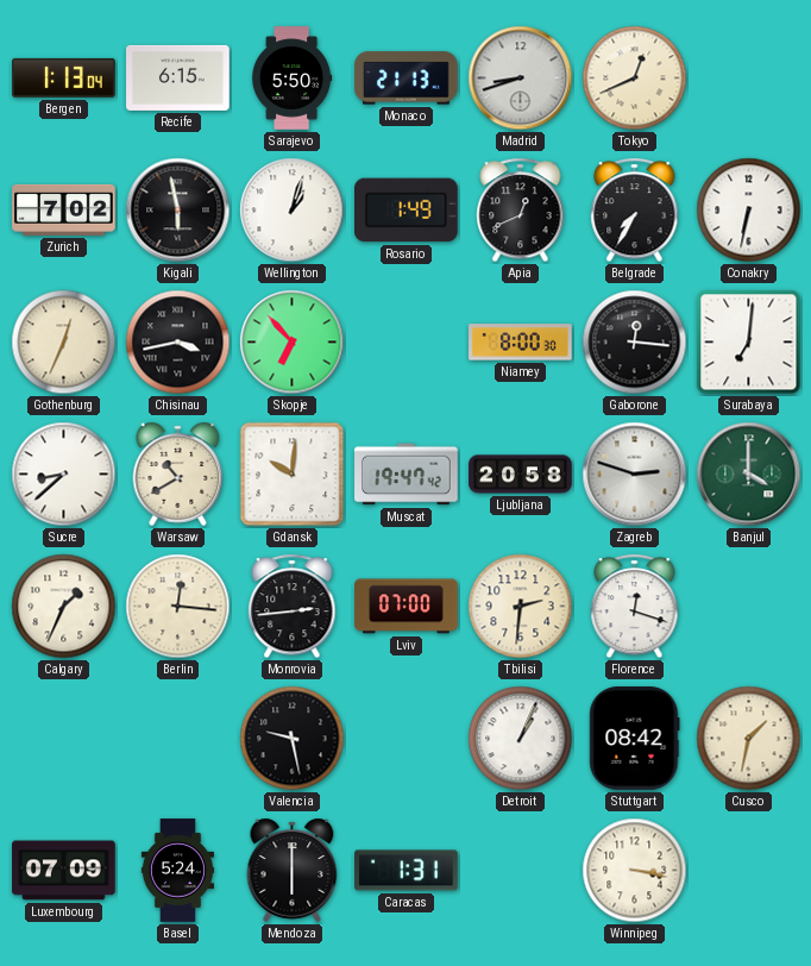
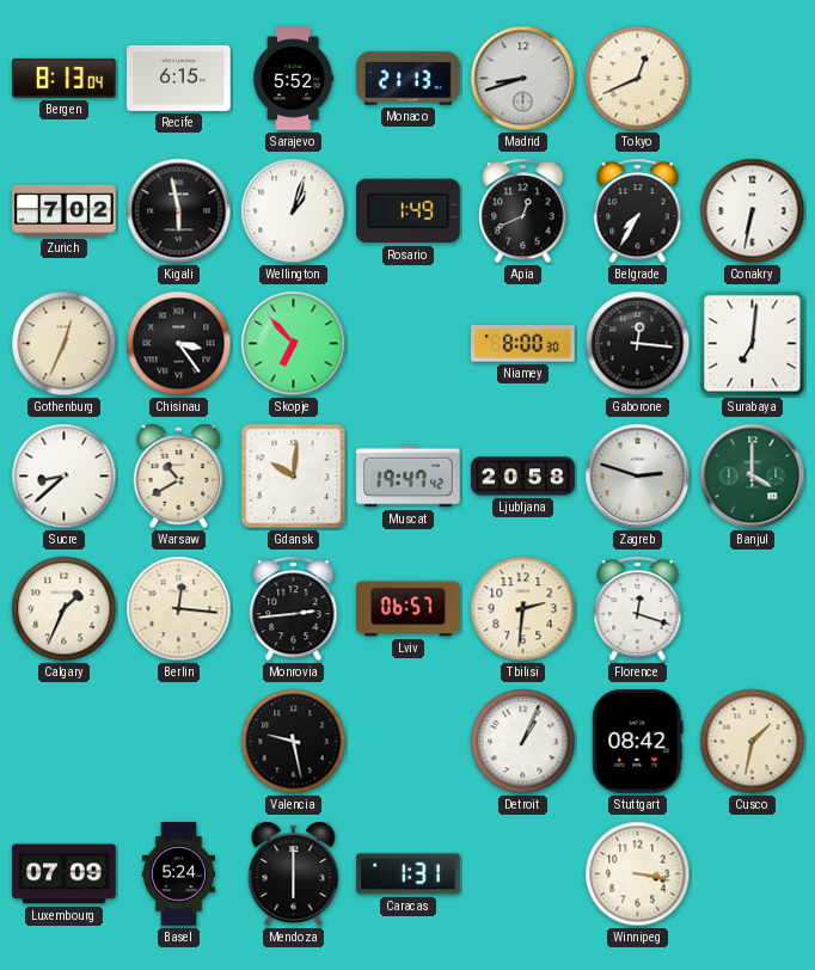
Bergen: 1:13 -> 8:13
Sarajevo: 5:50 -> 5:52
Chisinau: 3:43 -> 3:24
Lviv: 07:00 -> 06:57
